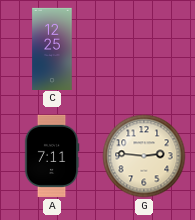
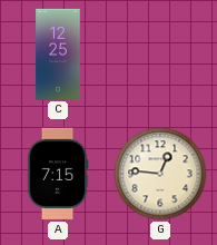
A: 7:11 -> 7:15
G: 2:46 -> 12:46
